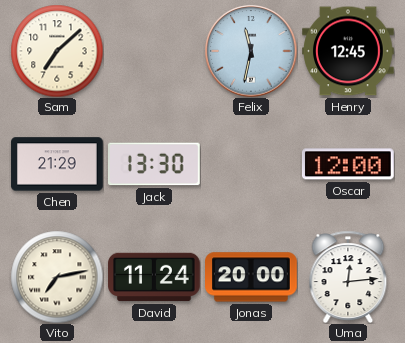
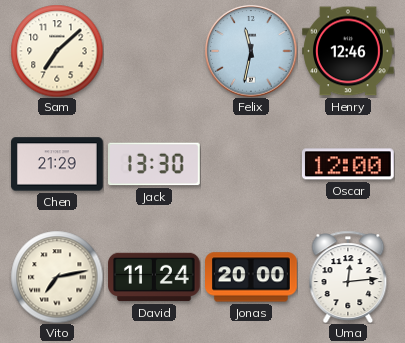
Henry: 12:45 -> 12:46
